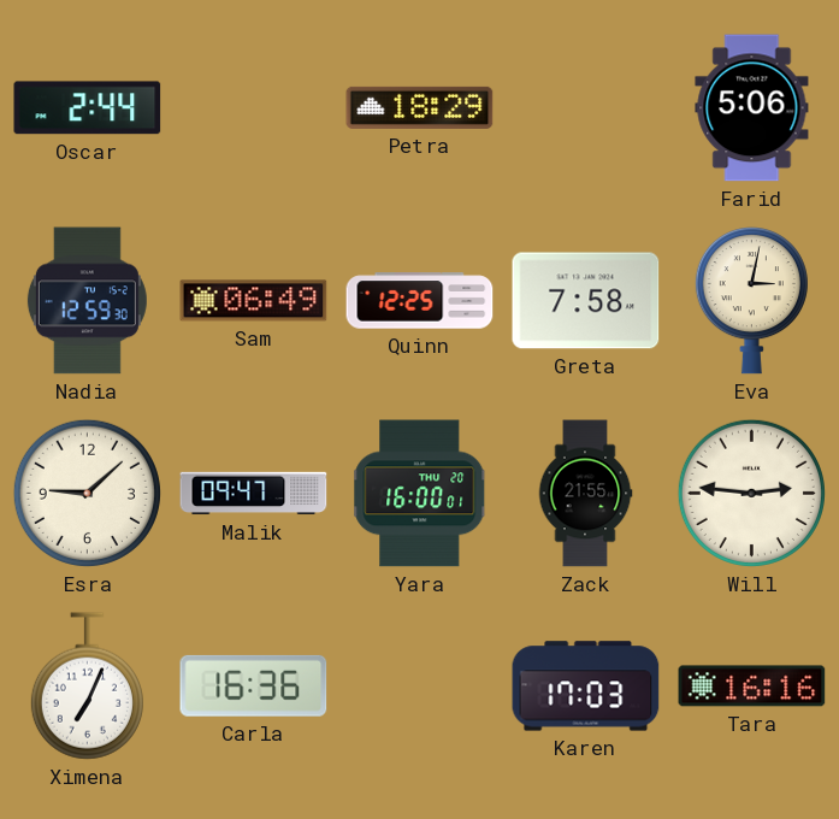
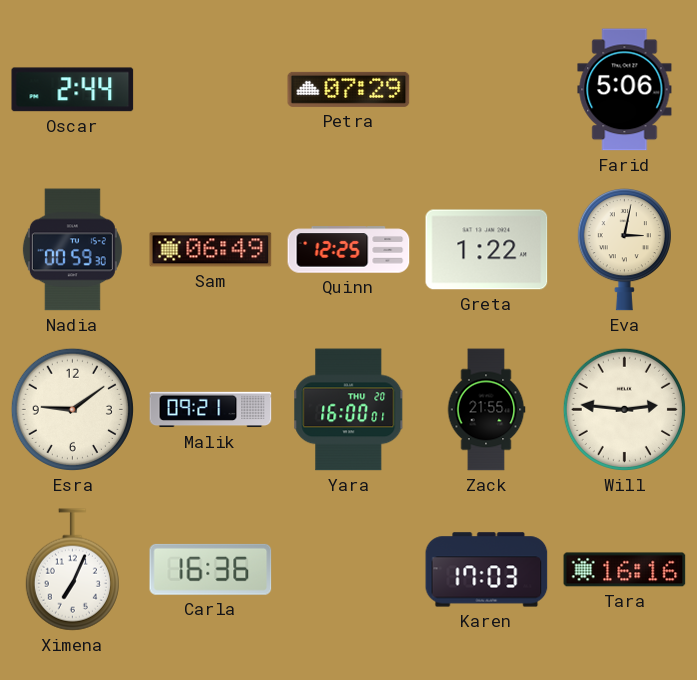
Petra: 18:29 -> 07:29
Nadia: 12:59 -> 00:59
Greta: 7:58 -> 1:22
Esra: 9:08 -> 9:09
Malik: 09:47 -> 09:21
